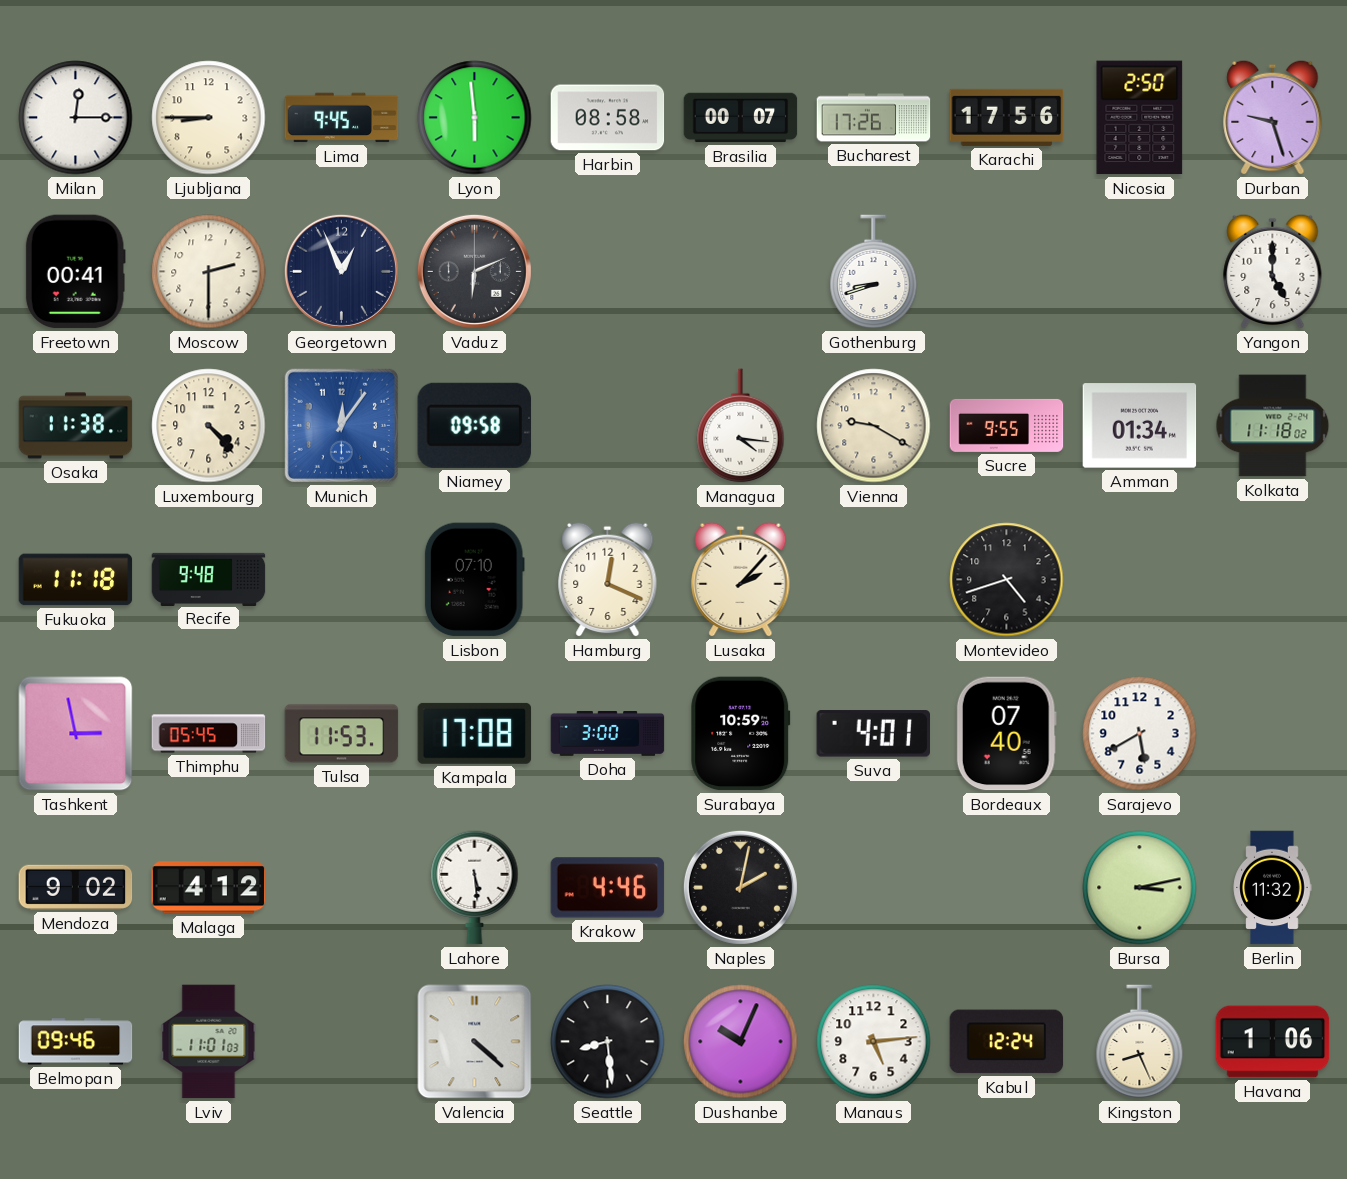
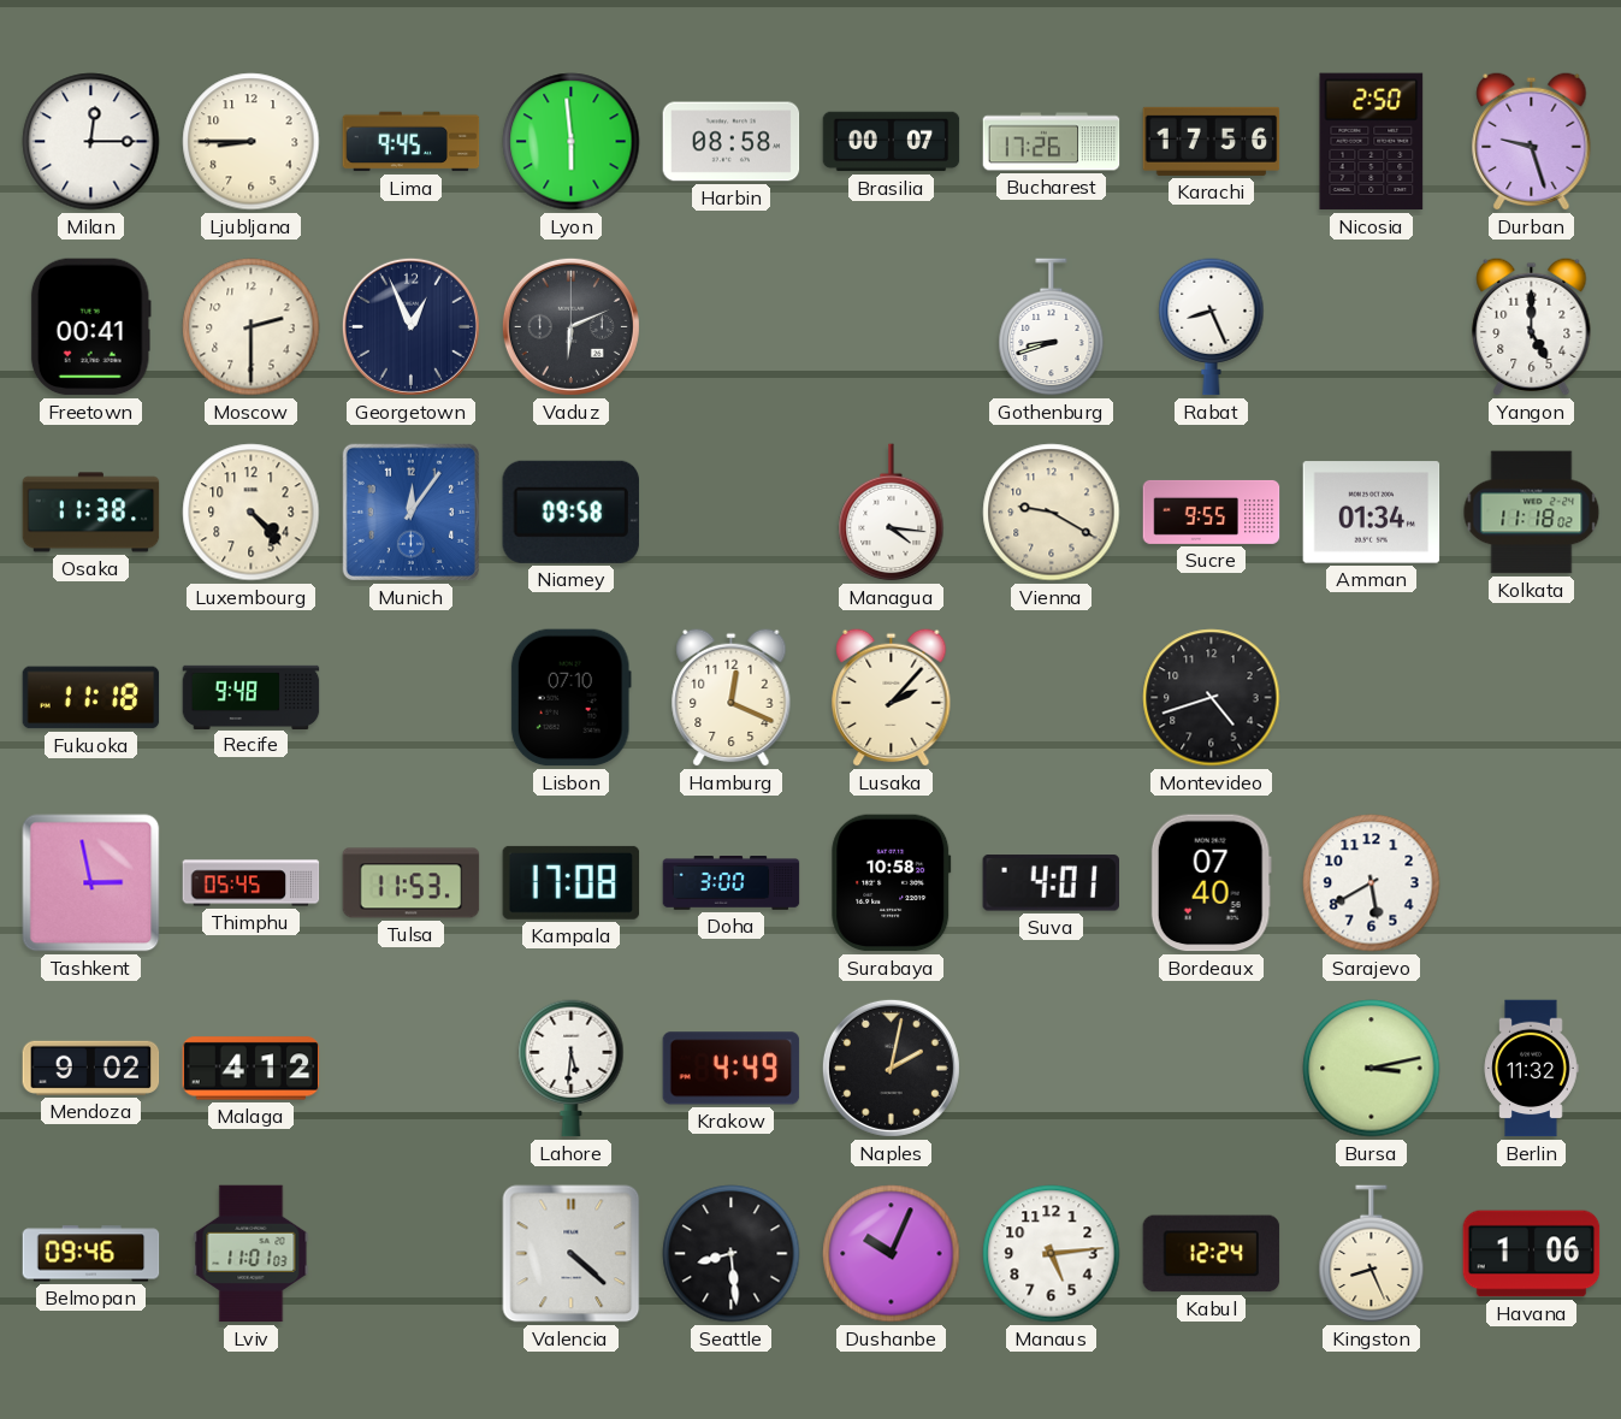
Rabat: none -> 8:26
Surabaya: 10:59 -> 10:58
Lahore: 5:29 -> 5:31
Krakow: 4:46 -> 4:49
